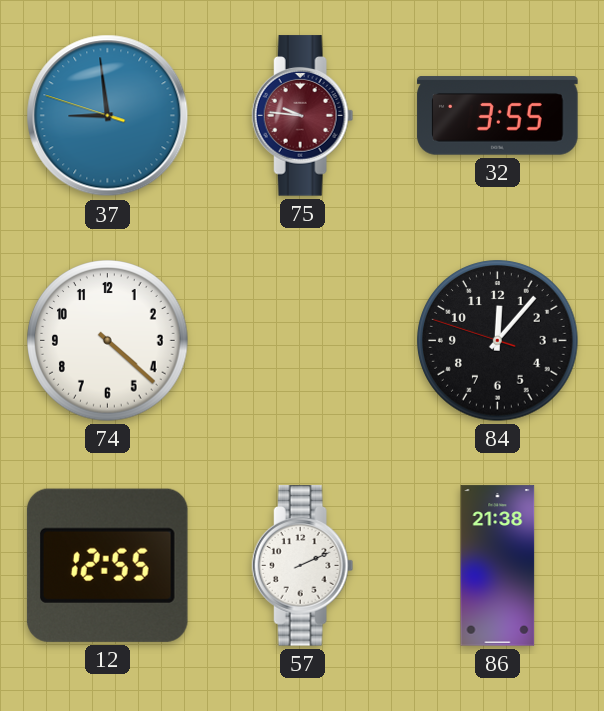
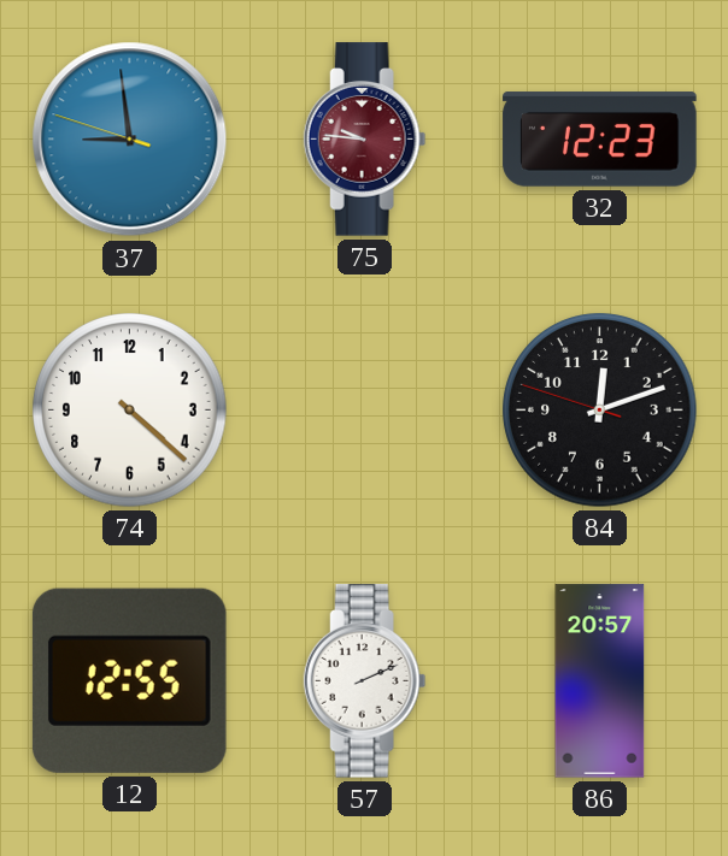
32: 3:55 -> 12:23
84: 12:06 -> 12:11
86: 21:38 -> 20:57
